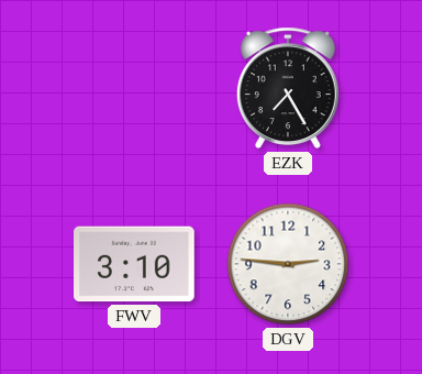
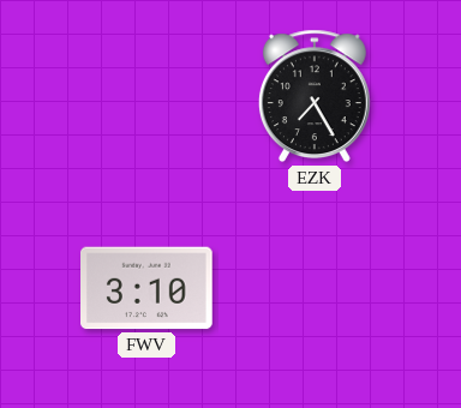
DGV: 2:46 -> none
